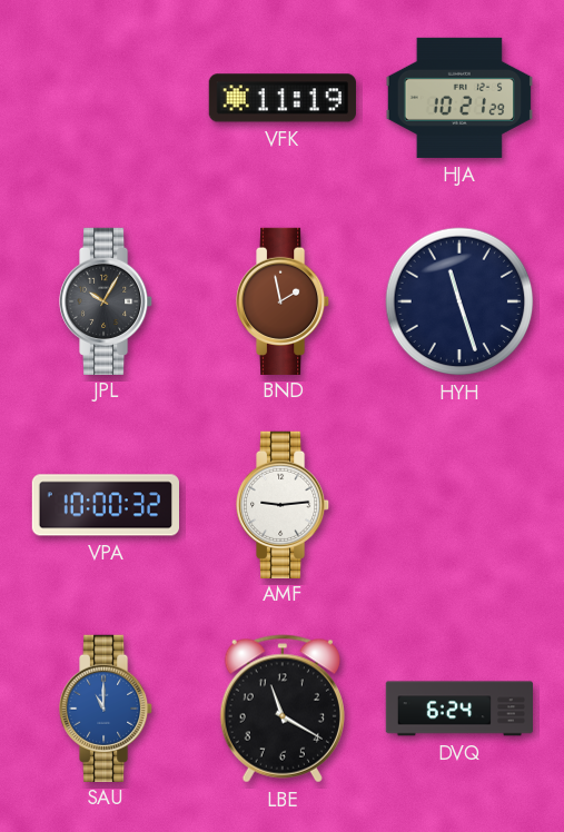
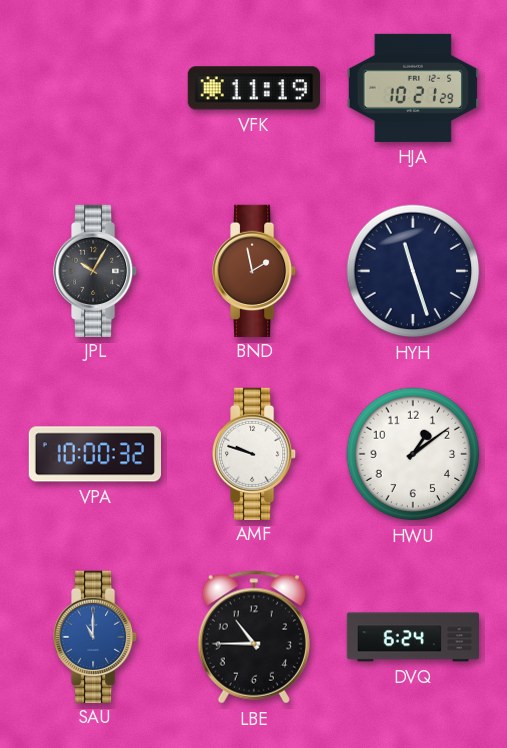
AMF: 9:14 -> 9:48
HWU: none -> 1:09
LBE: 11:20 -> 10:45
